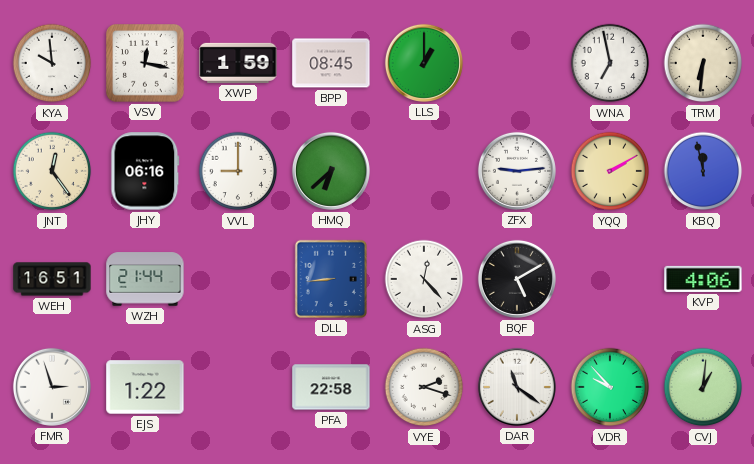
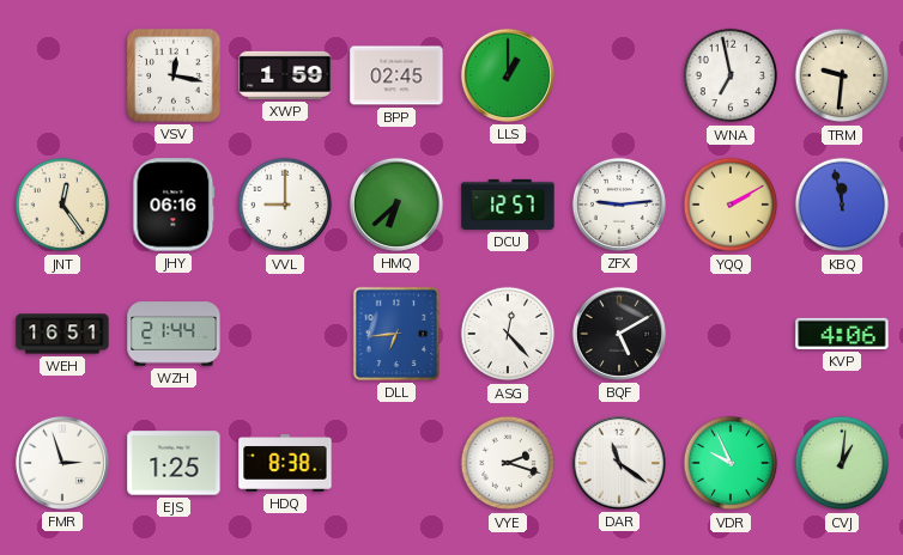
KYA: 9:59 -> none
BPP: 08:45 -> 02:45
TRM: 6:31 -> 9:31
DCU: none -> 12:57
DLL: 8:44 -> 6:44
EJS: 1:22 -> 1:25
HDQ: none -> 8:38
PFA: 22:58 -> none
VDR: 9:53 -> 9:56
